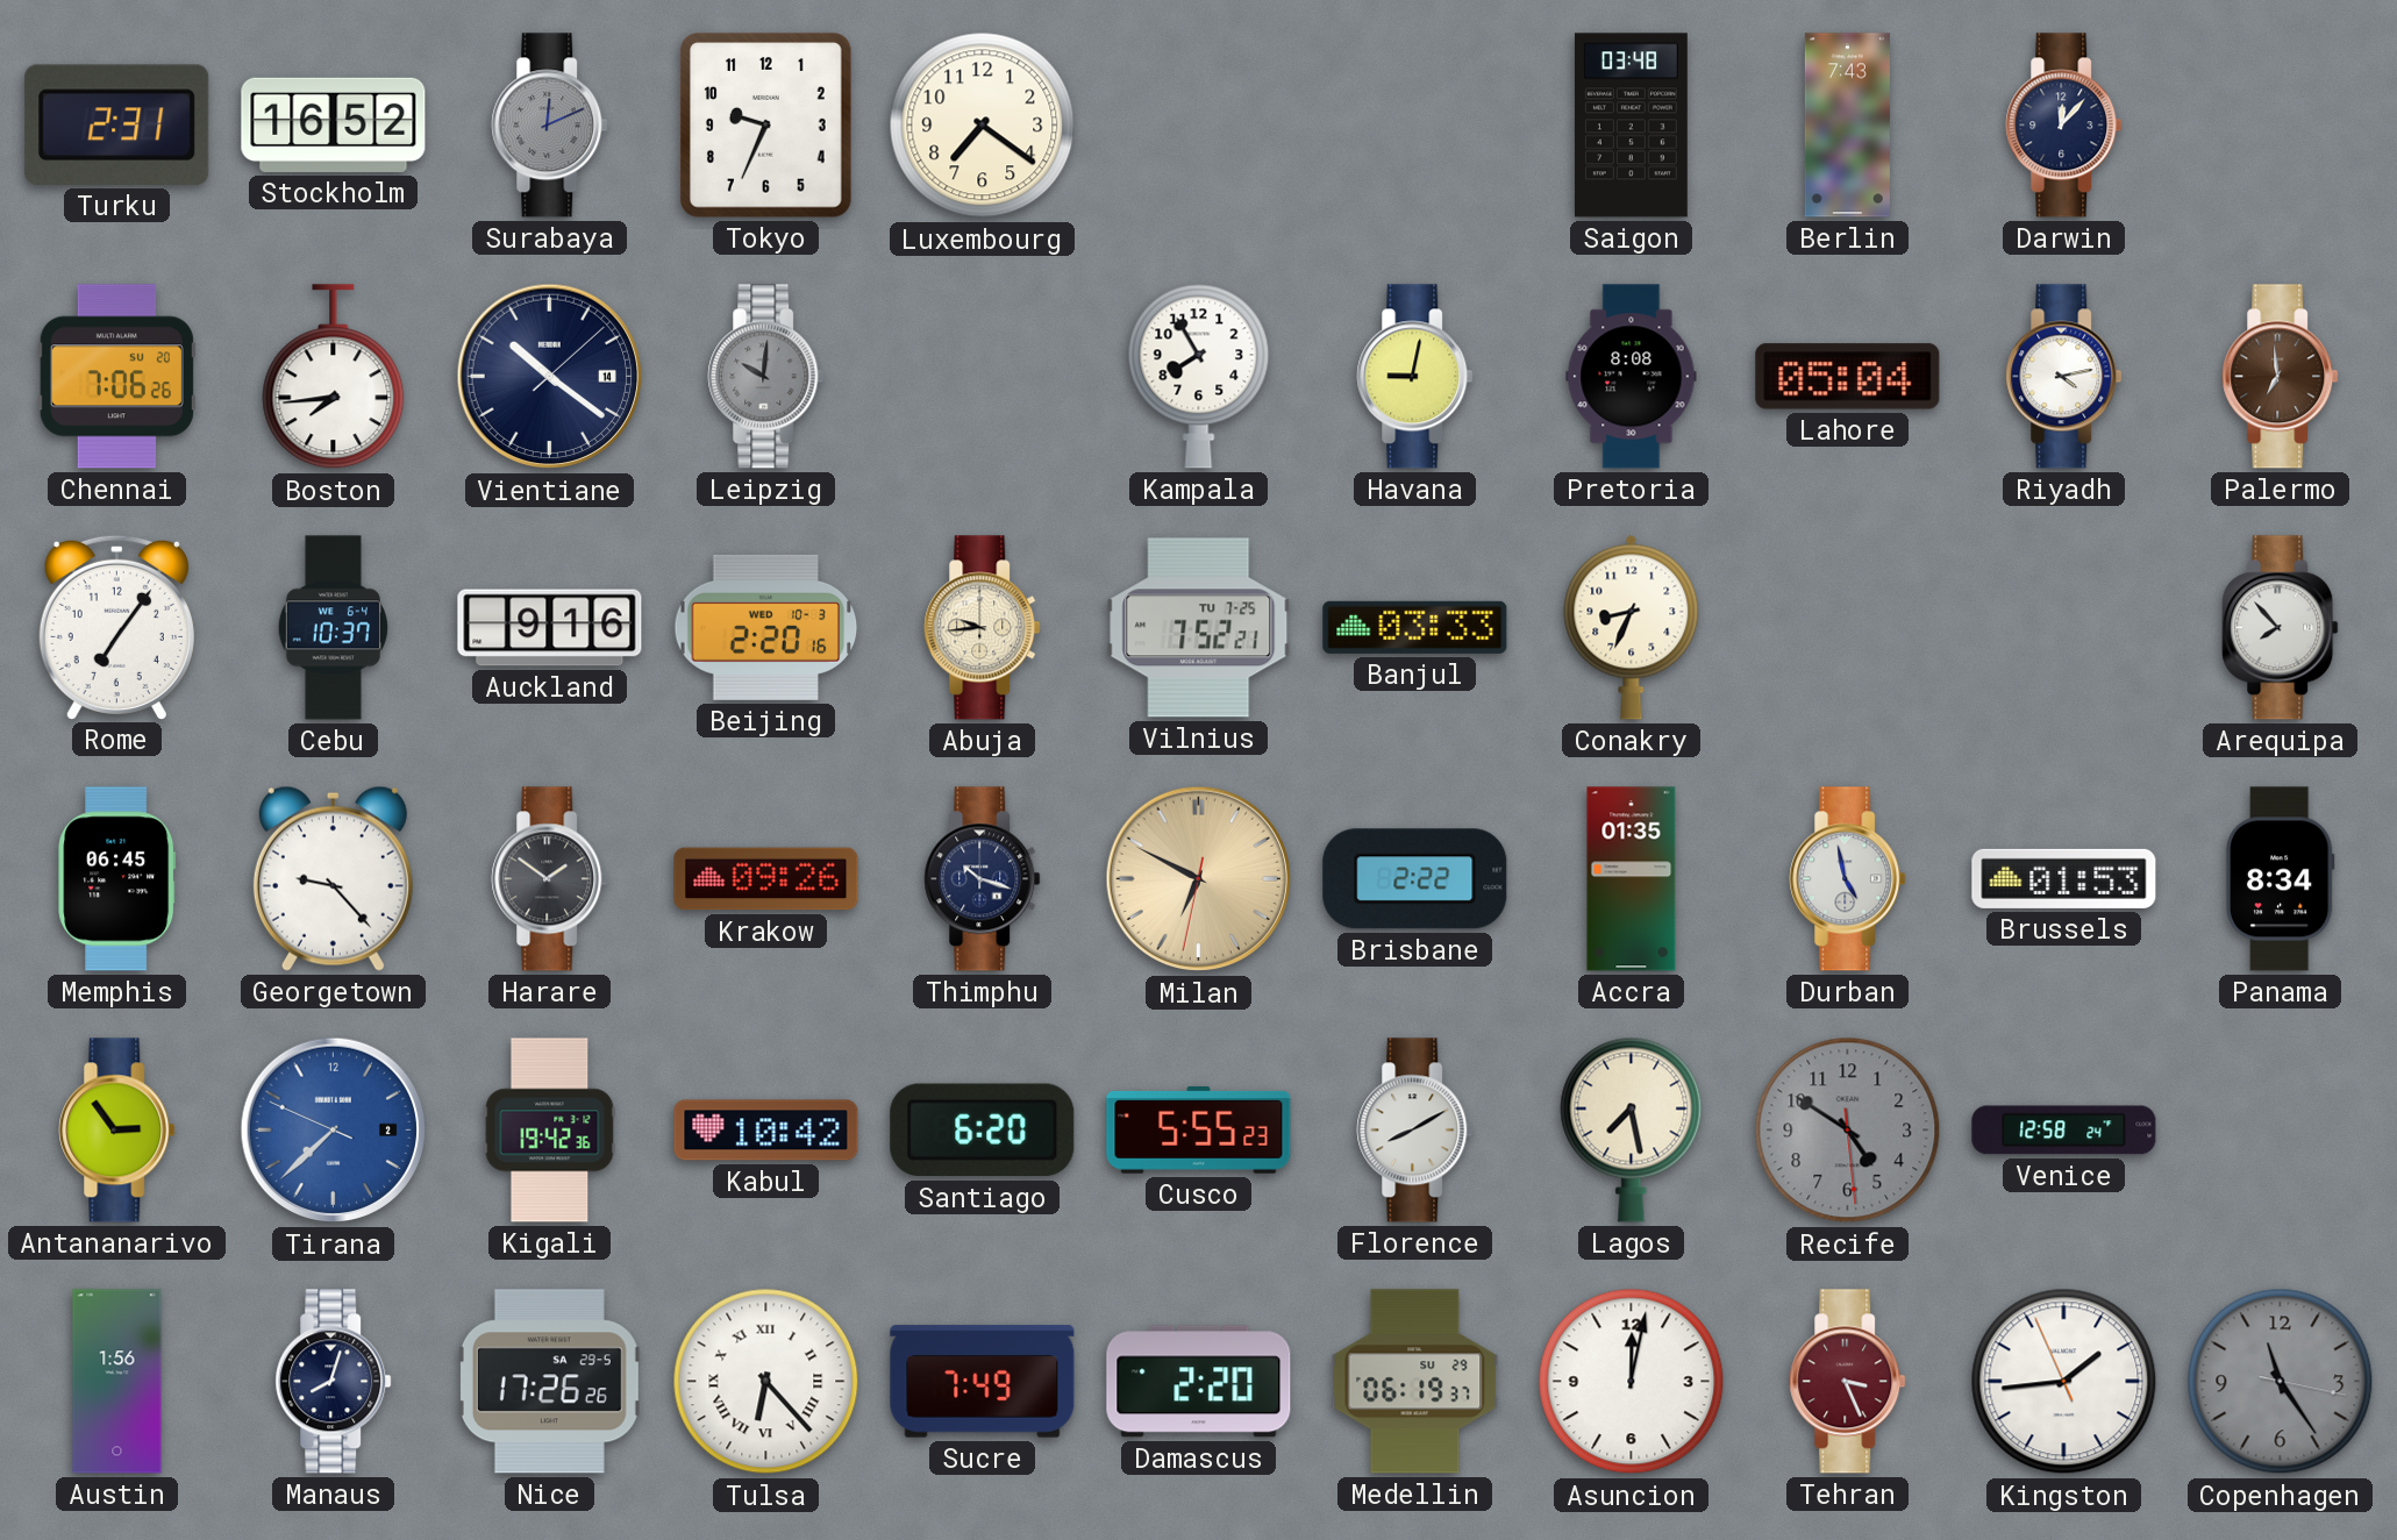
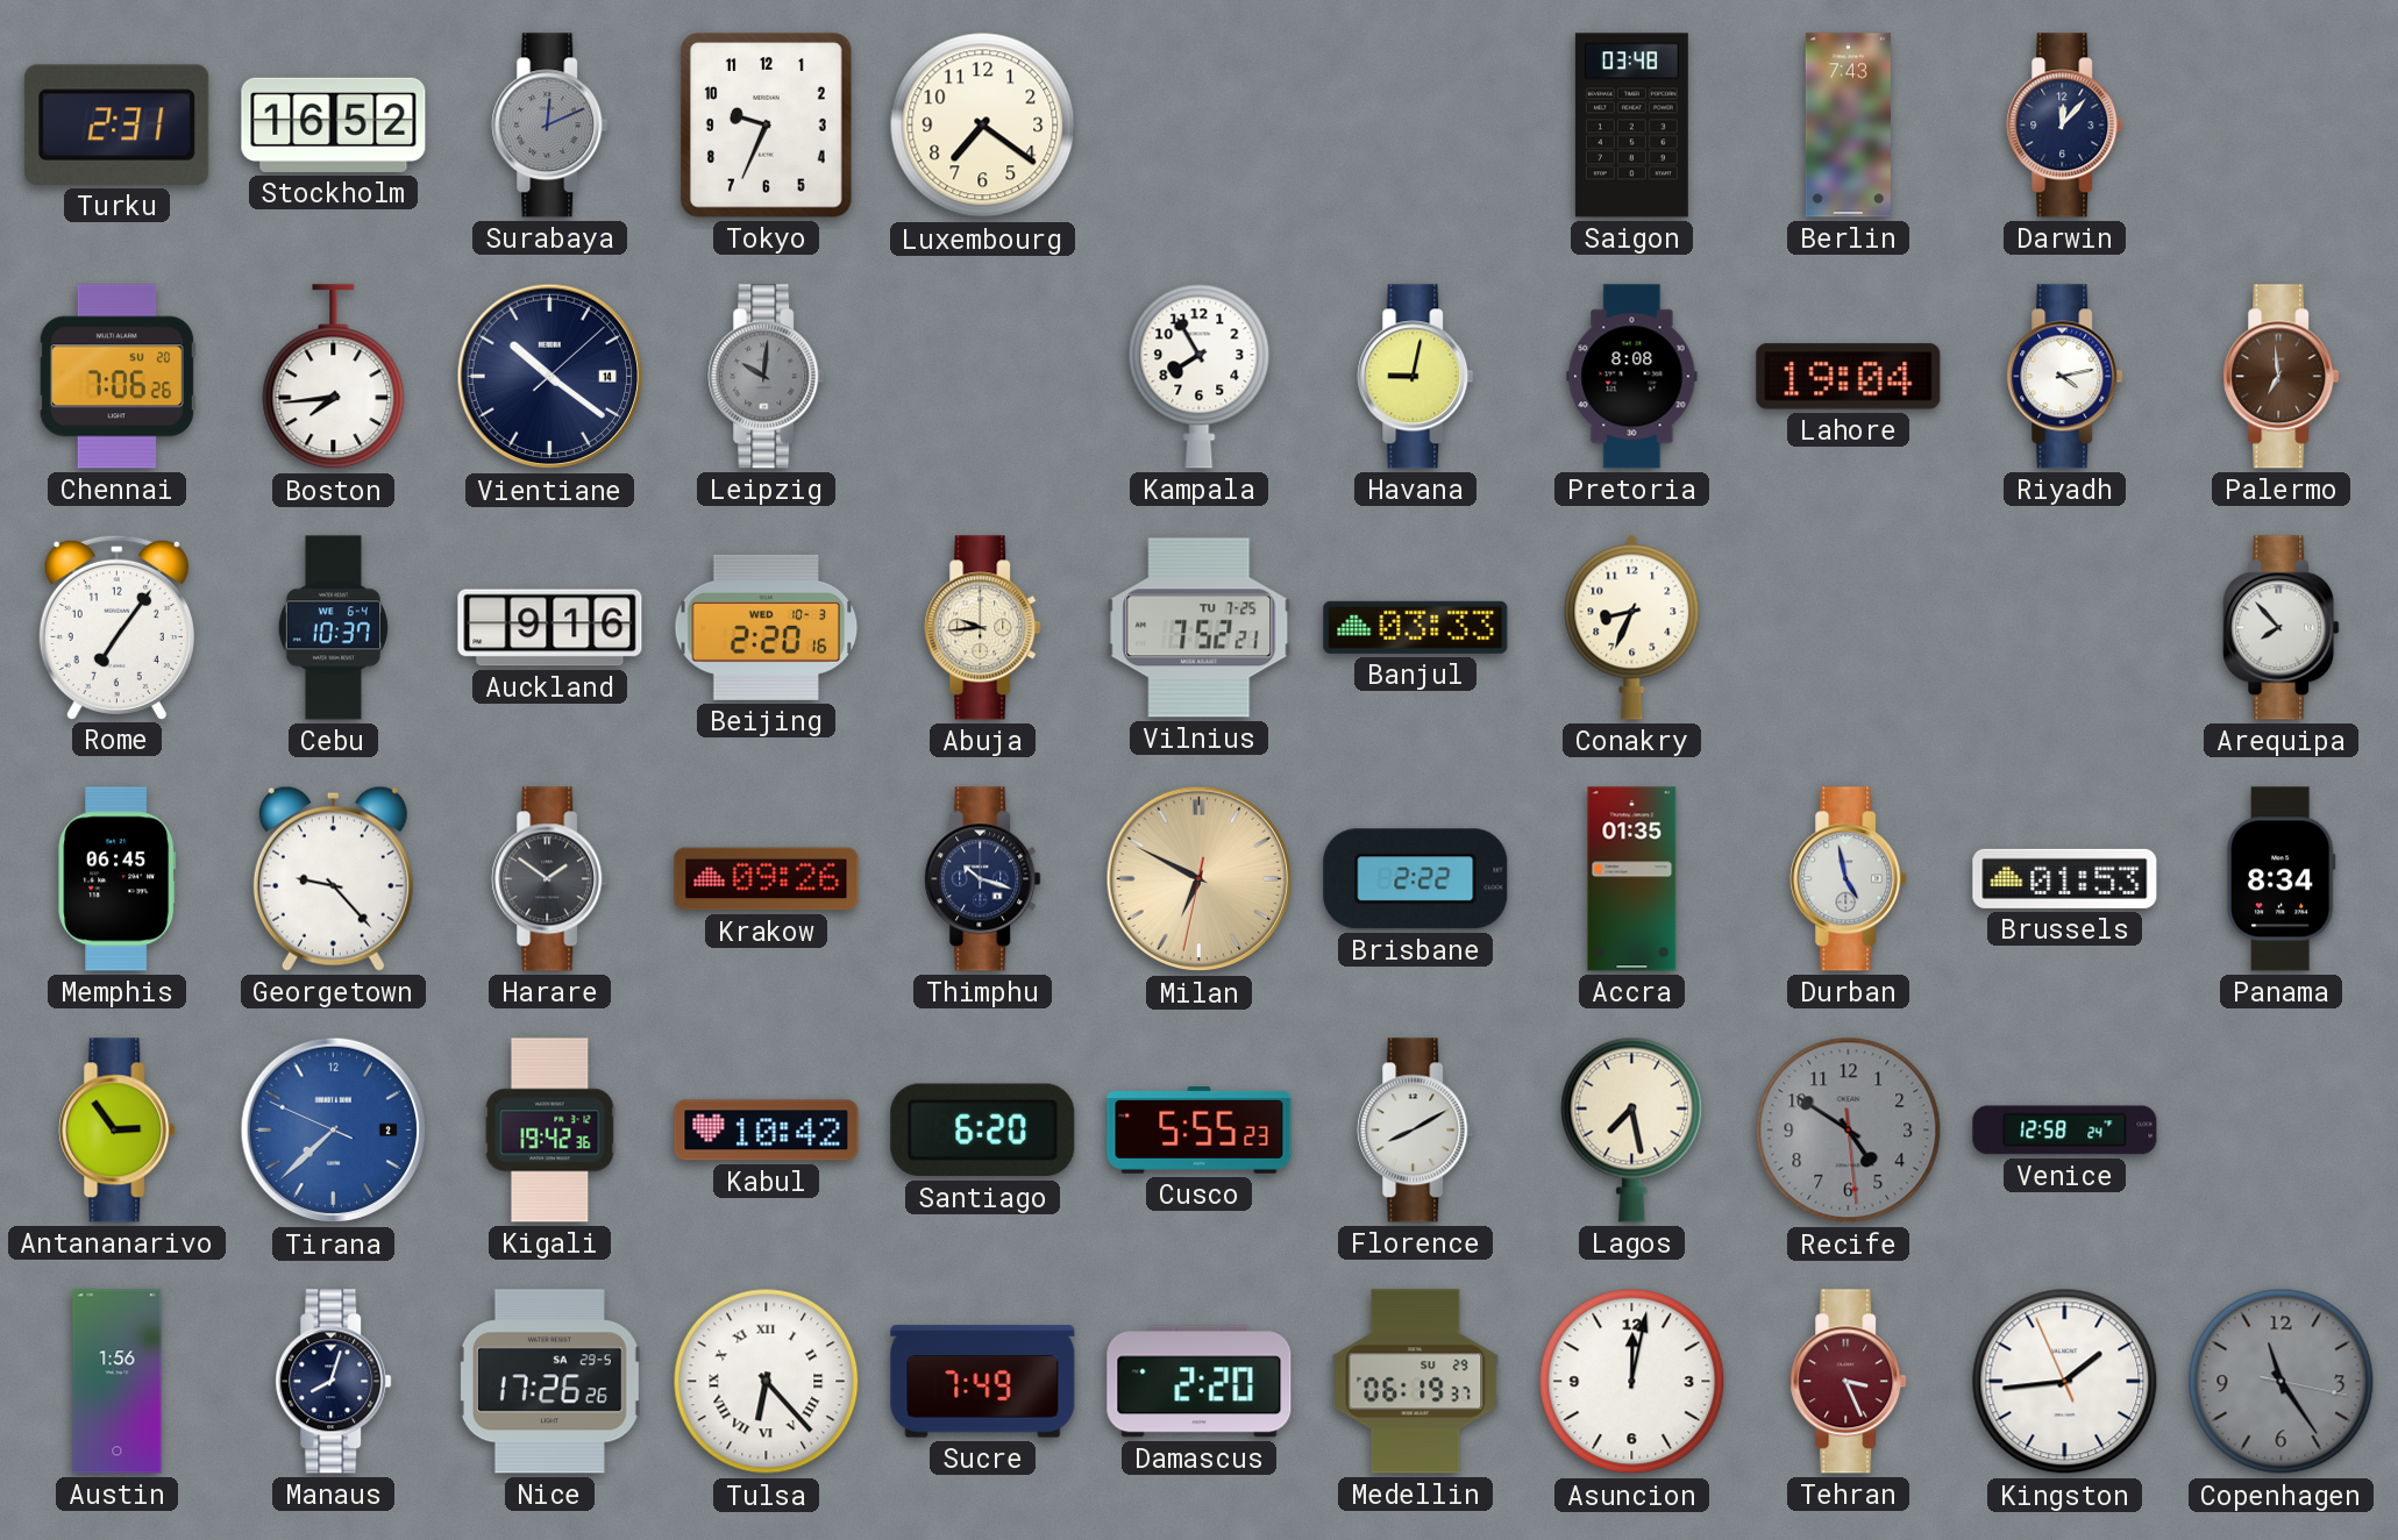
Lahore: 05:04 -> 19:04
